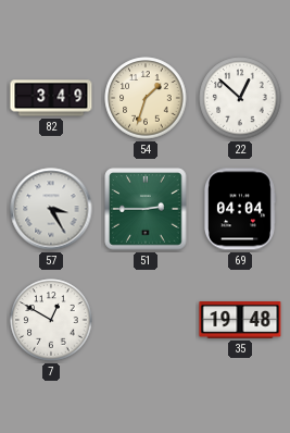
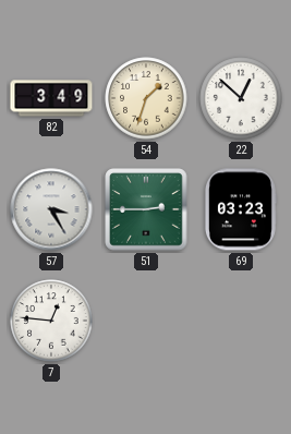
69: 04:04 -> 03:23
7: 12:50 -> 12:46
35: 19:48 -> none
